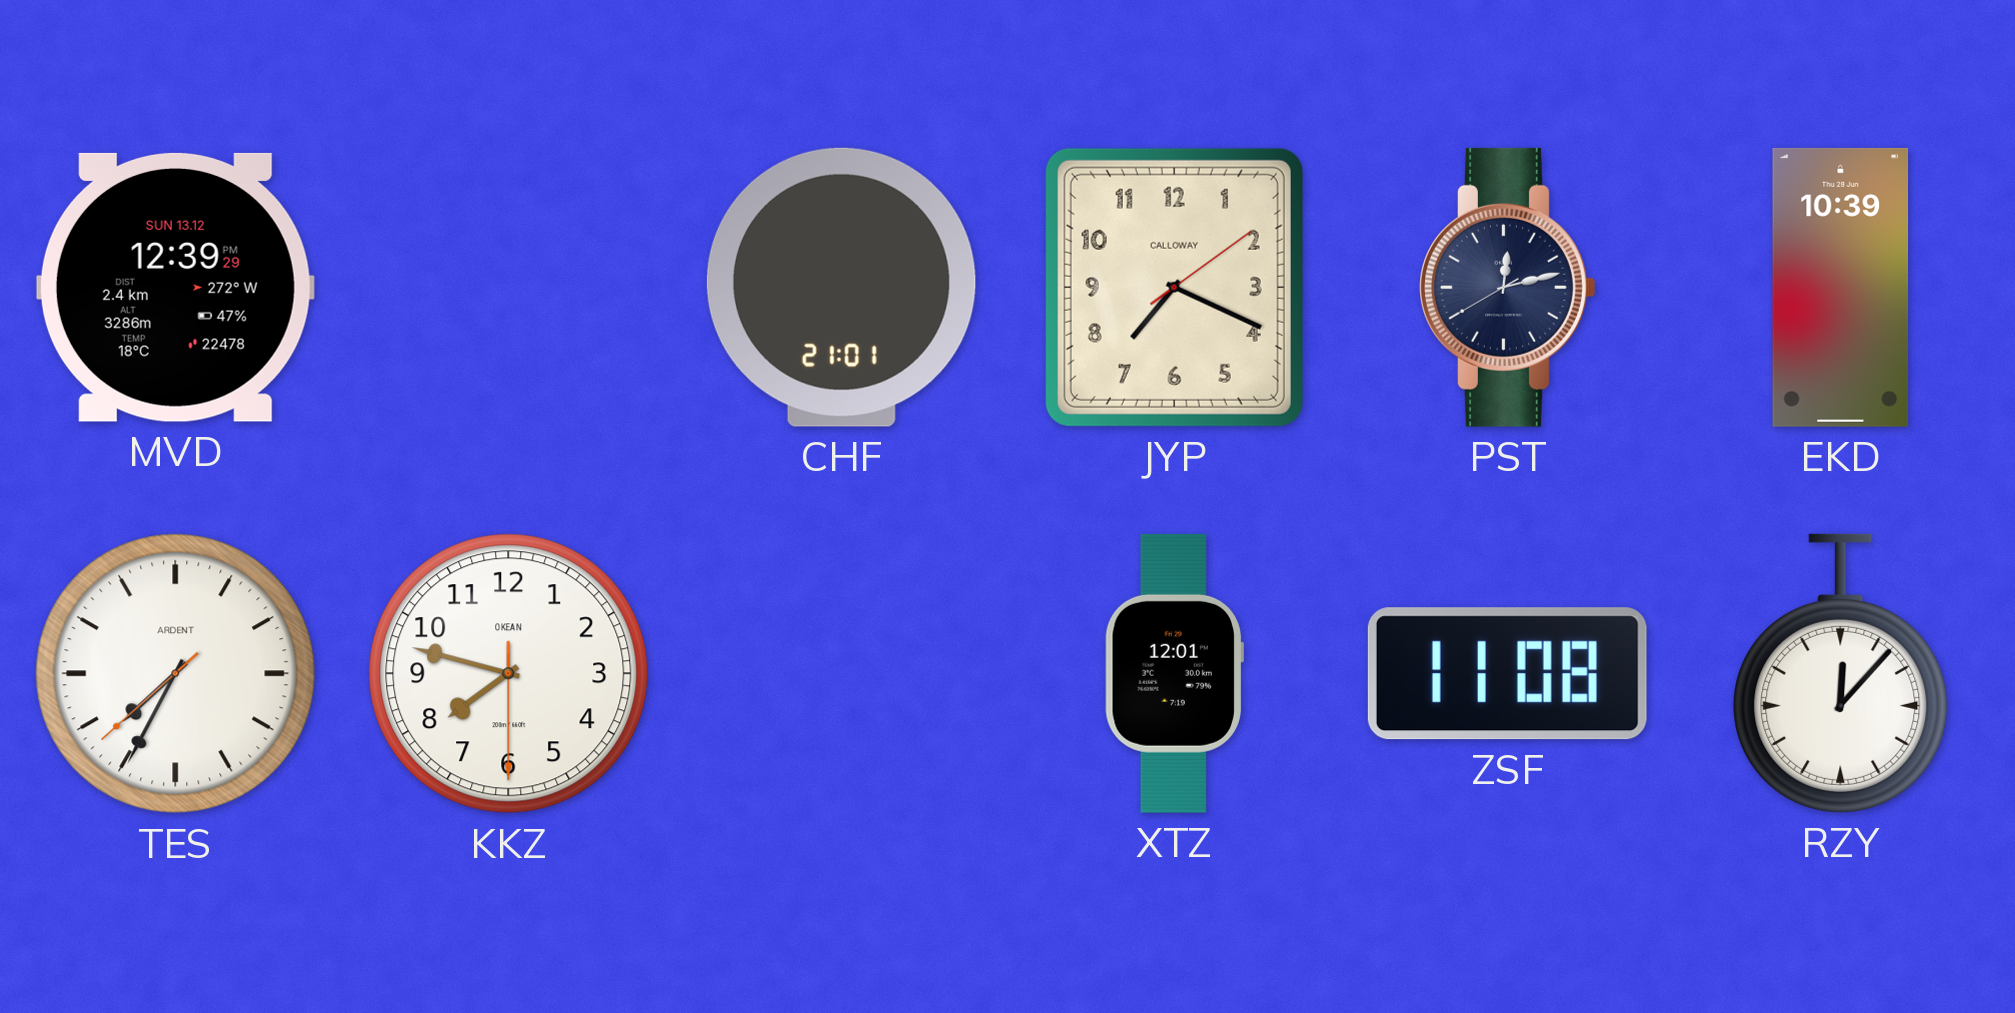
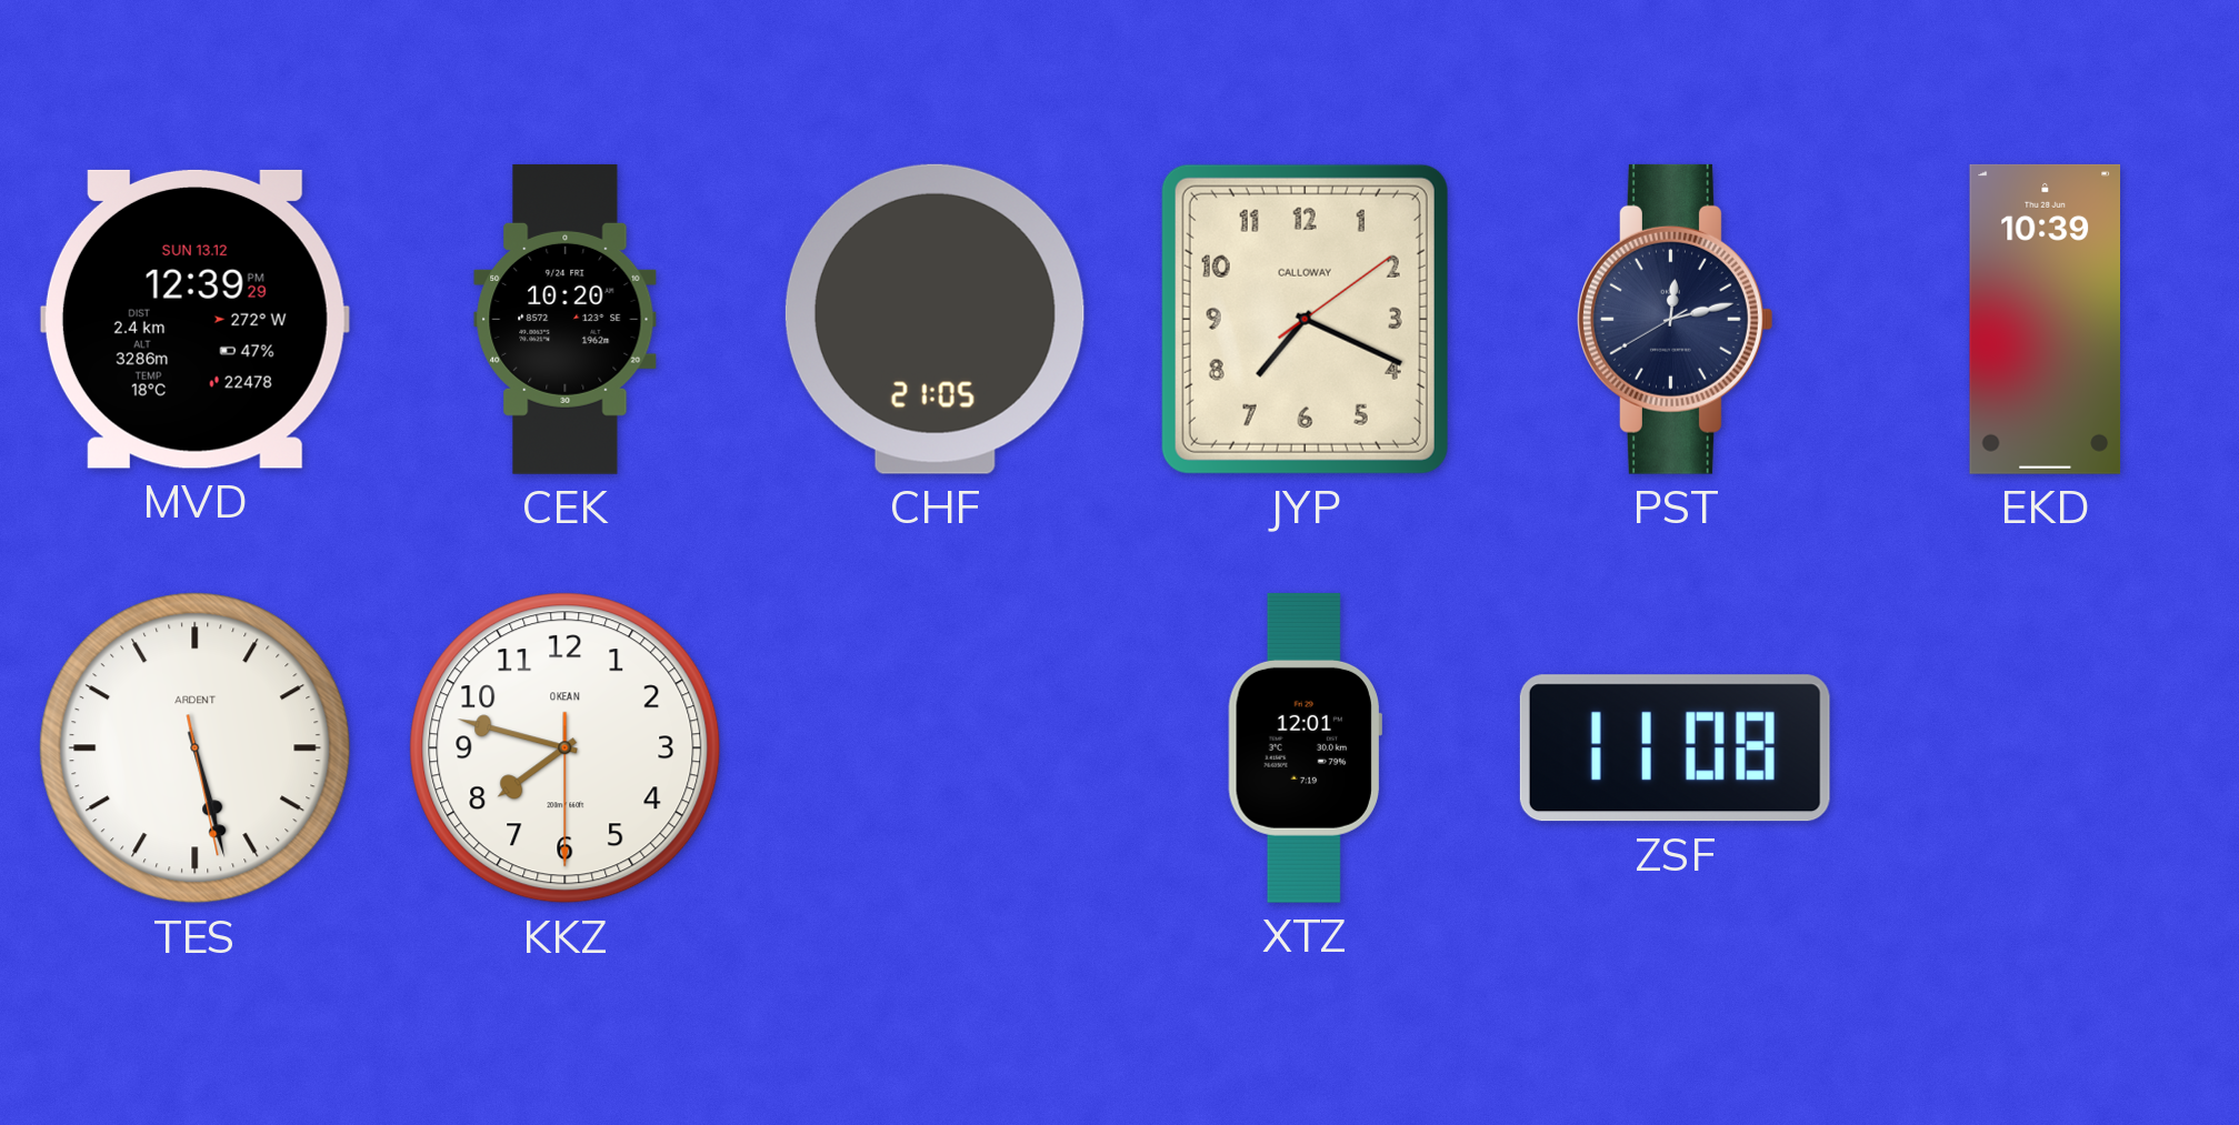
CEK: none -> 10:20
CHF: 21:01 -> 21:05
TES: 7:34 -> 5:27
RZY: 12:07 -> none
